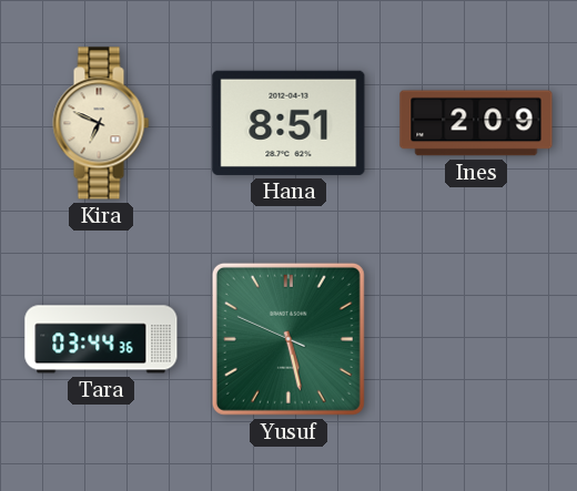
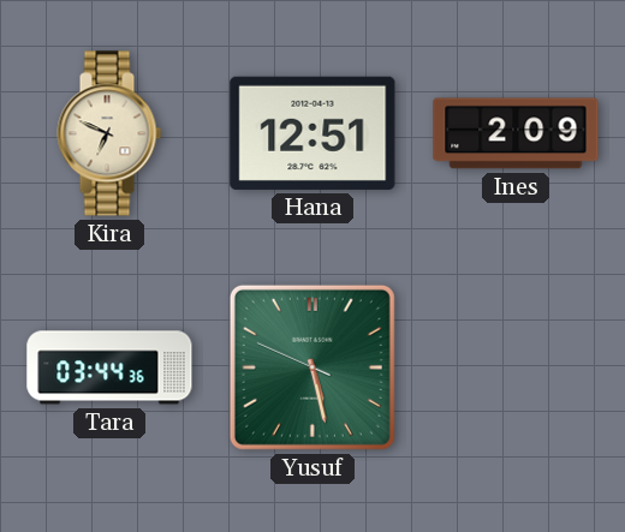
Hana: 8:51 -> 12:51
